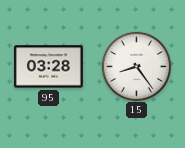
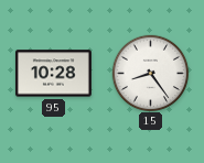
95: 03:28 -> 10:28
